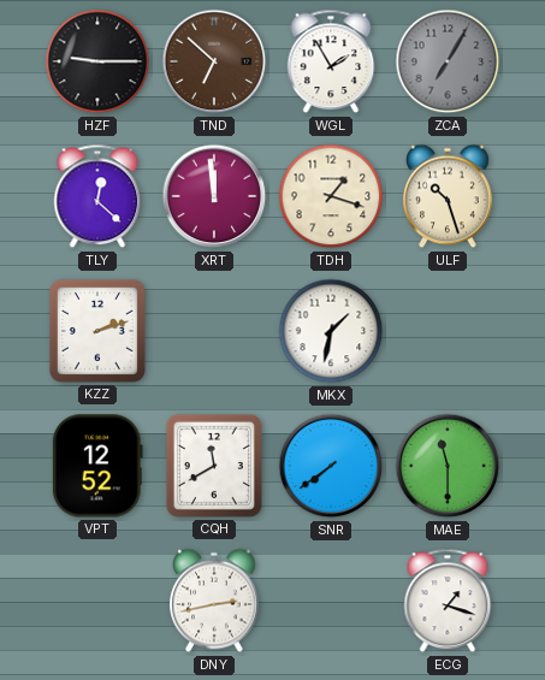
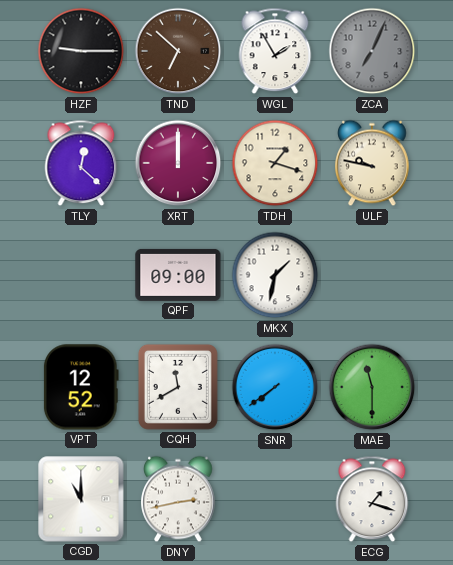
ZCA: 7:05 -> 7:04
XRT: 11:59 -> 12:00
ULF: 10:27 -> 9:47
KZZ: 2:12 -> none
QPF: none -> 09:00
CGD: none -> 11:00
